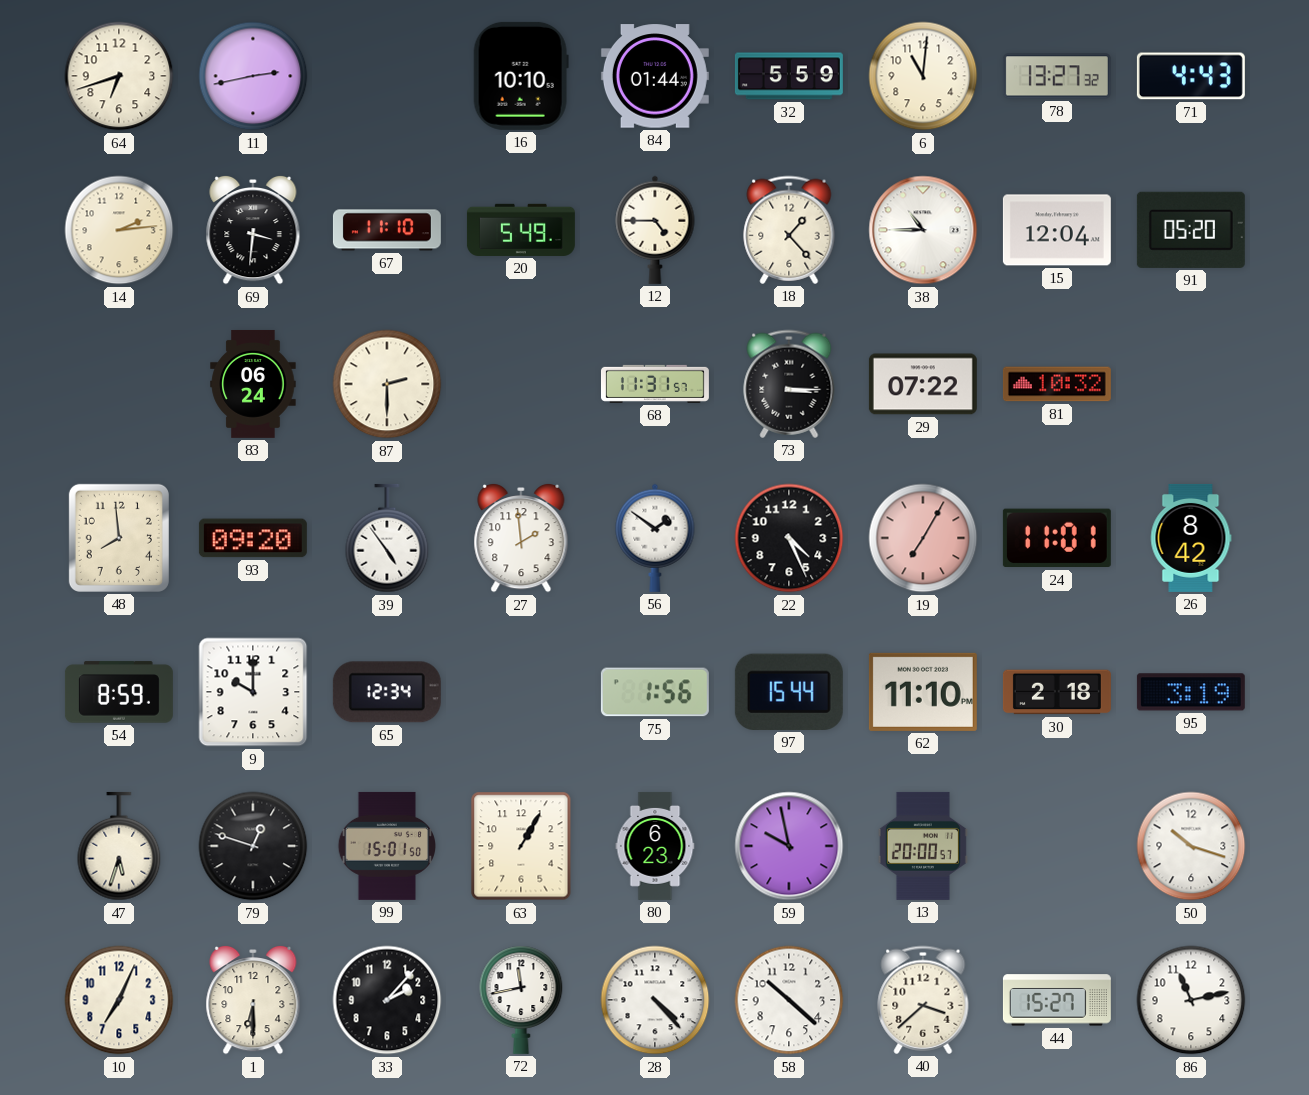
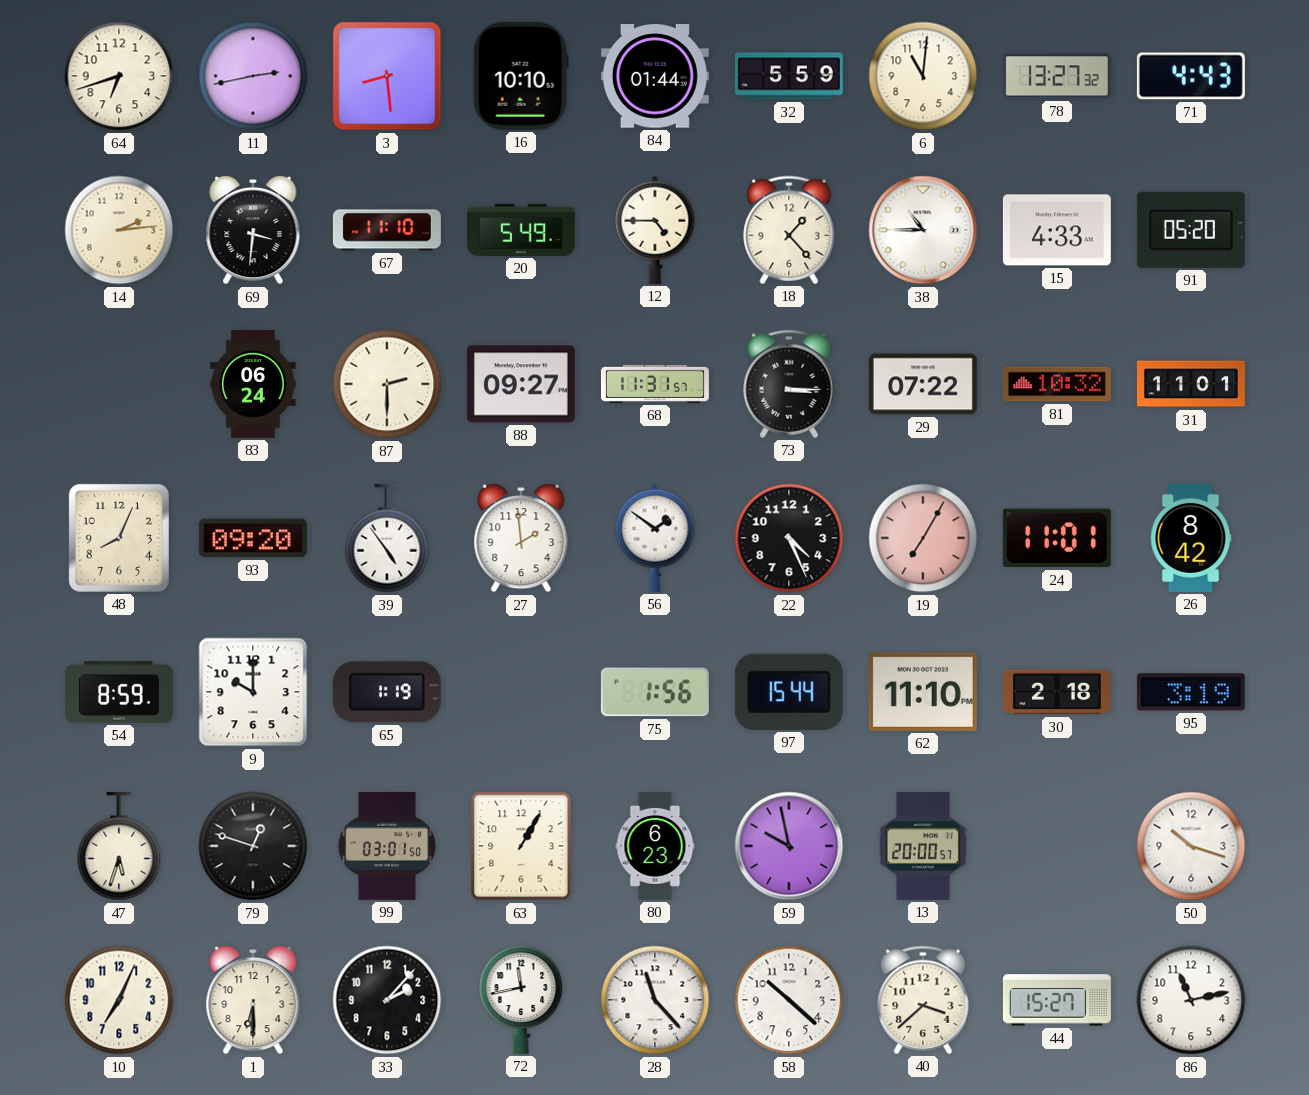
3: none -> 8:29
15: 12:04 -> 4:33
88: none -> 09:27
31: none -> 11:01
48: 7:59 -> 8:04
65: 12:34 -> 1:19
99: 15:01 -> 03:01
28: 4:23 -> 11:23
